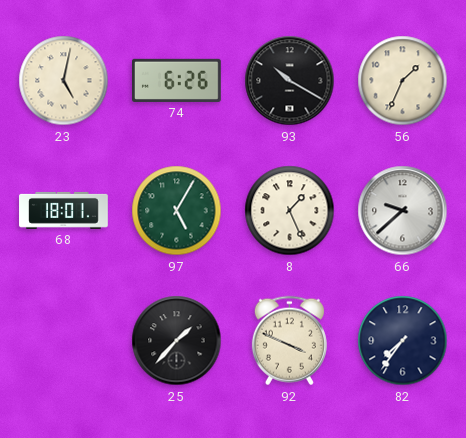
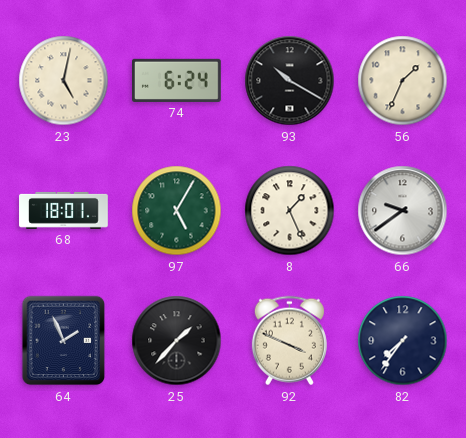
74: 6:26 -> 6:24
66: 9:38 -> 9:39
64: none -> 1:56
